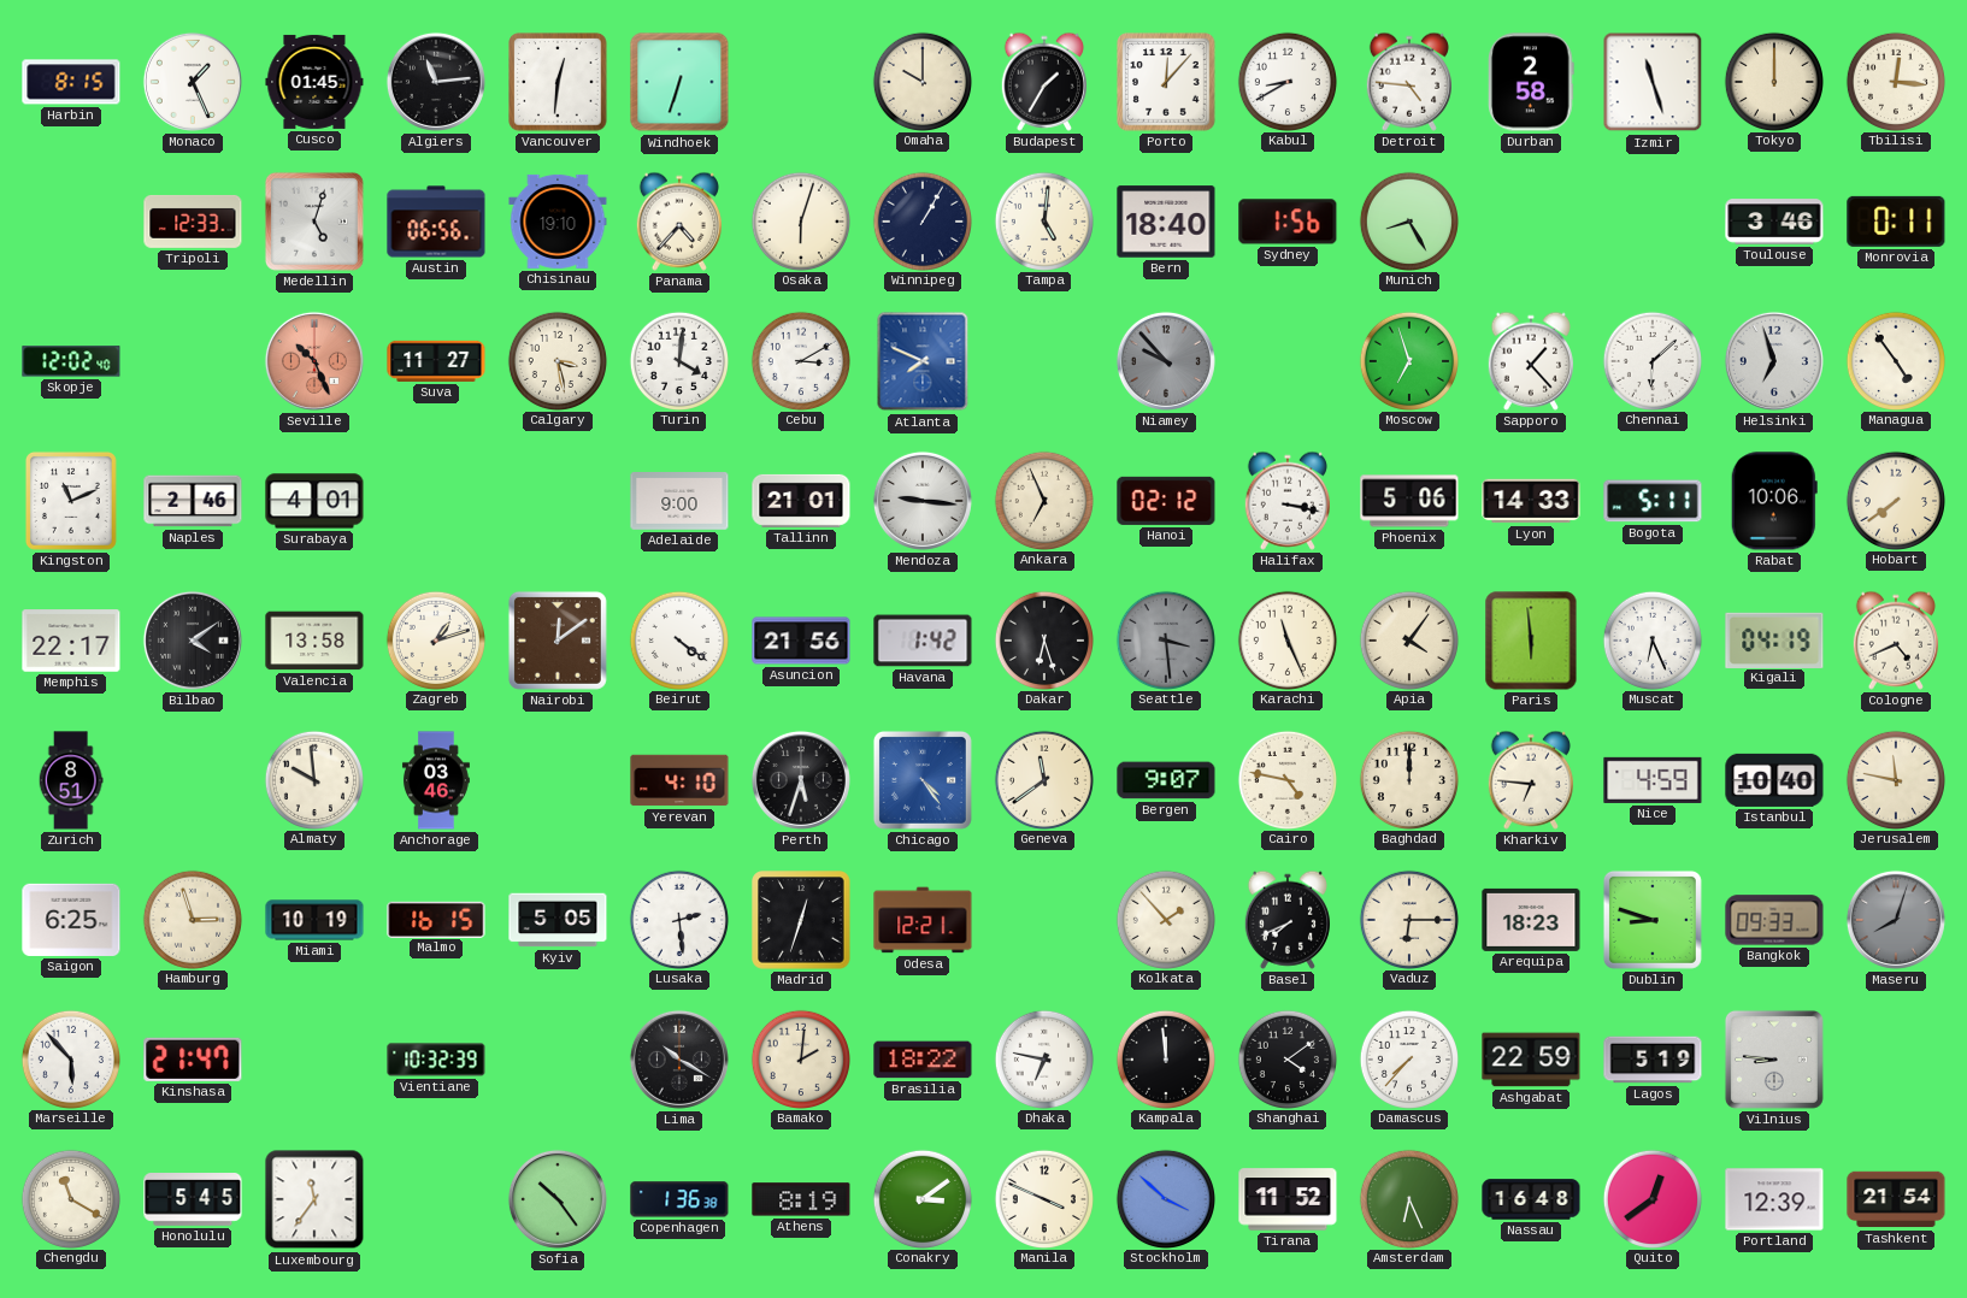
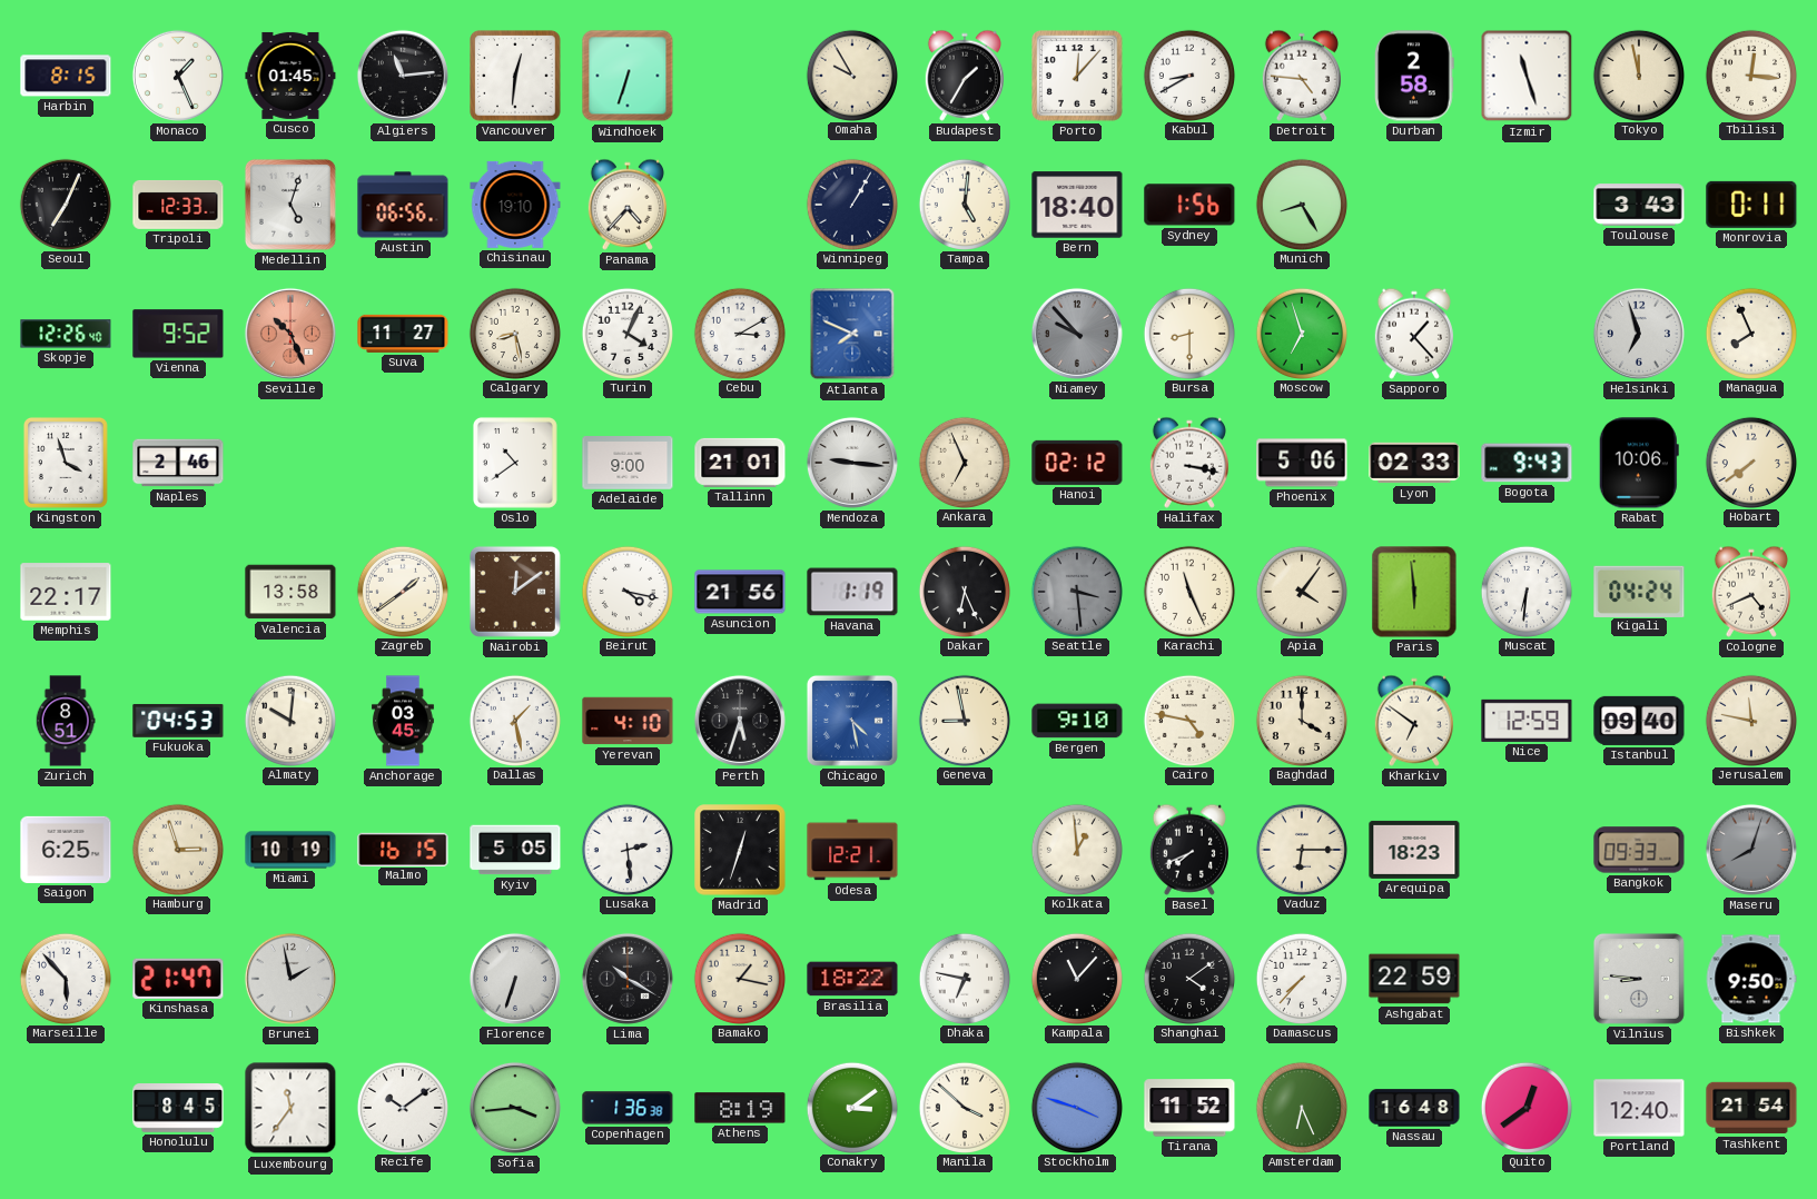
Omaha: 10:00 -> 9:55
Tokyo: 12:00 -> 11:58
Seoul: none -> 7:04
Osaka: 6:03 -> none
Toulouse: 3:46 -> 3:43
Skopje: 12:02 -> 12:26
Vienna: none -> 9:52
Calgary: 3:28 -> 8:28
Turin: 4:01 -> 4:04
Bursa: none -> 8:30
Chennai: 6:08 -> none
Managua: 4:54 -> 7:56
Kingston: 11:11 -> 3:57
Surabaya: 4:01 -> none
Oslo: none -> 10:39
Lyon: 14:33 -> 02:33
Bogota: 5:11 -> 9:43
Bilbao: 4:09 -> none
Zagreb: 1:12 -> 1:39
Beirut: 4:21 -> 4:17
Havana: 1:42 -> 1:19
Dakar: 6:27 -> 6:26
Muscat: 6:26 -> 6:31
Kigali: 04:19 -> 04:24
Fukuoka: none -> 04:53
Almaty: 9:59 -> 10:01
Anchorage: 03:46 -> 03:45
Dallas: none -> 1:28
Chicago: 4:24 -> 4:28
Geneva: 11:39 -> 8:58
Bergen: 9:07 -> 9:10
Baghdad: 12:00 -> 4:00
Kharkiv: 6:46 -> 6:51
Nice: 4:59 -> 12:59
Istanbul: 10:40 -> 09:40
Kolkata: 1:53 -> 12:59
Dublin: 8:48 -> none
Brunei: none -> 1:58
Vientiane: 10:32 -> none
Florence: none -> 6:33
Bamako: 2:01 -> 1:17
Kampala: 11:59 -> 11:07
Lagos: 5:19 -> none
Bishkek: none -> 9:50
Chengdu: 11:20 -> none
Honolulu: 5:45 -> 8:45
Recife: none -> 10:09
Sofia: 10:24 -> 3:44
Manila: 3:49 -> 3:52
Stockholm: 3:52 -> 3:48
Portland: 12:39 -> 12:40
